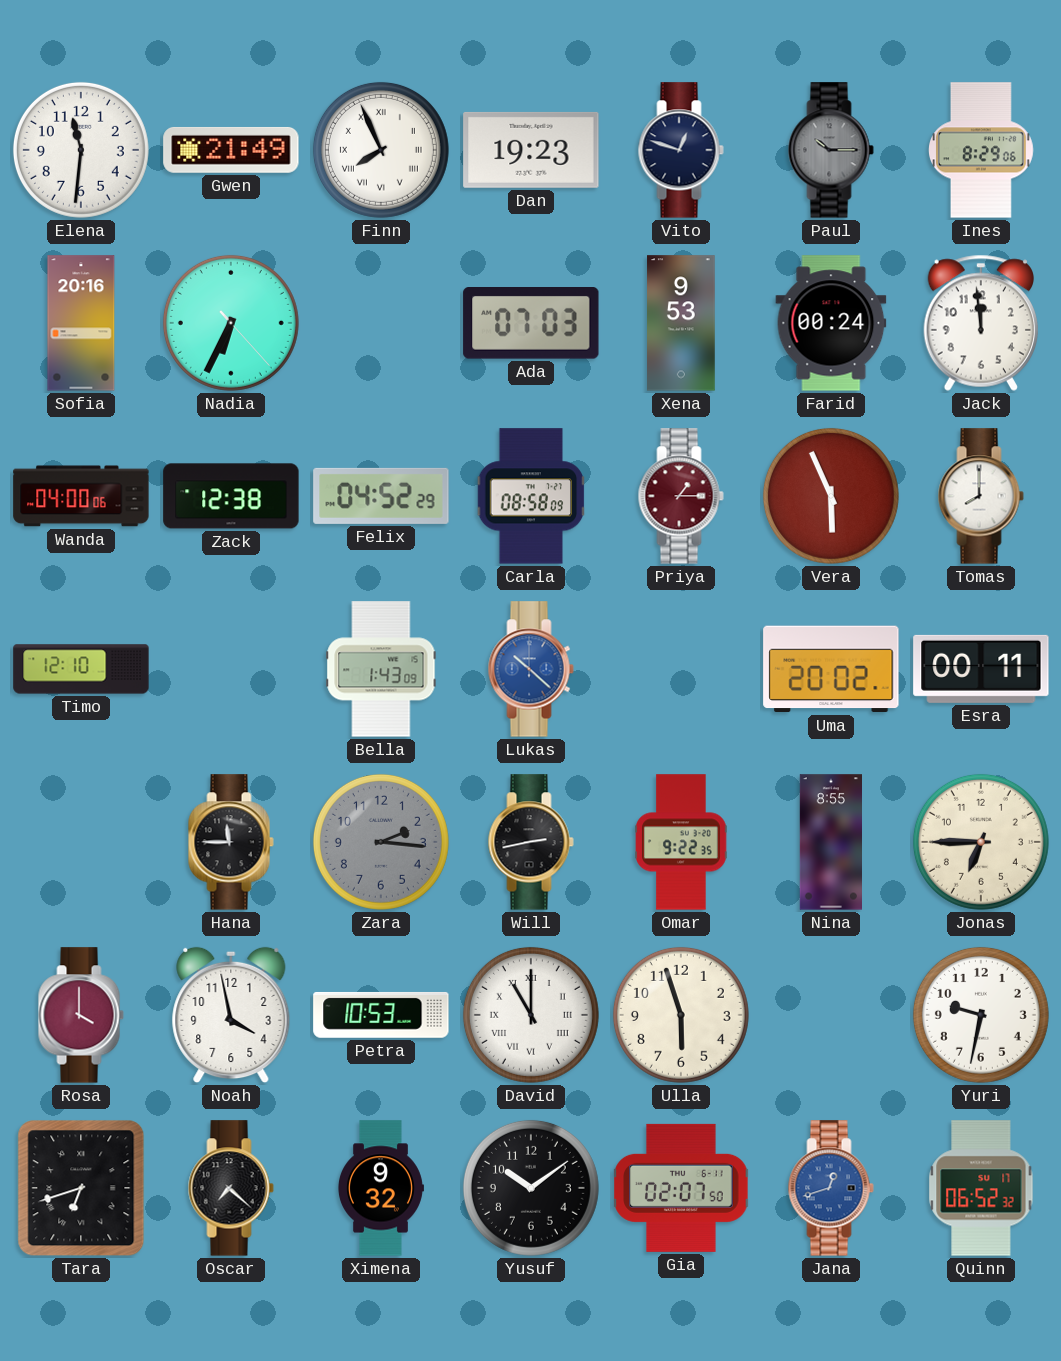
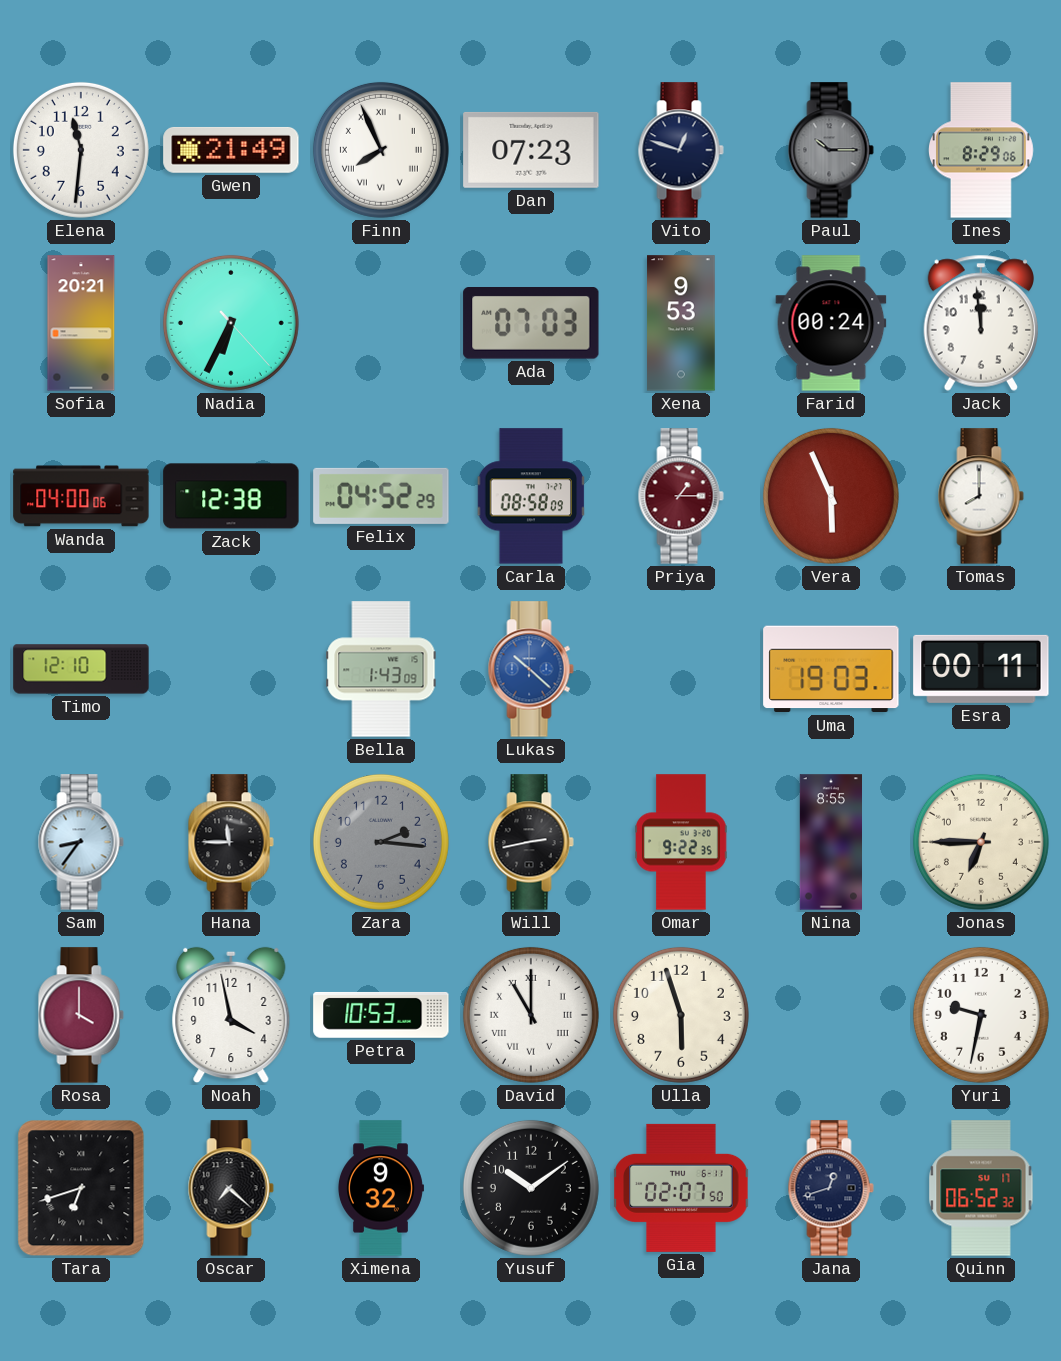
Dan: 19:23 -> 07:23
Sofia: 20:16 -> 20:21
Uma: 20:02 -> 19:03
Sam: none -> 8:36
Jana dial: blue -> navy
